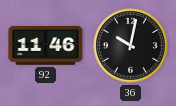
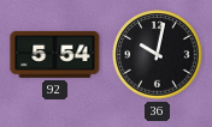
92: 11:46 -> 5:54
